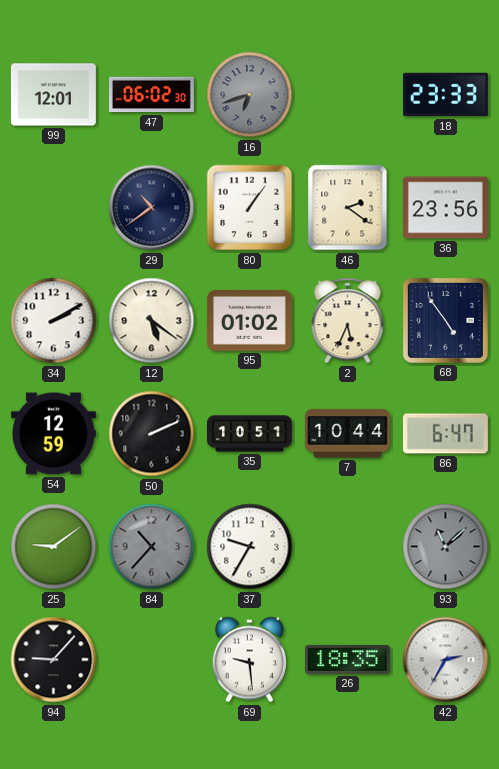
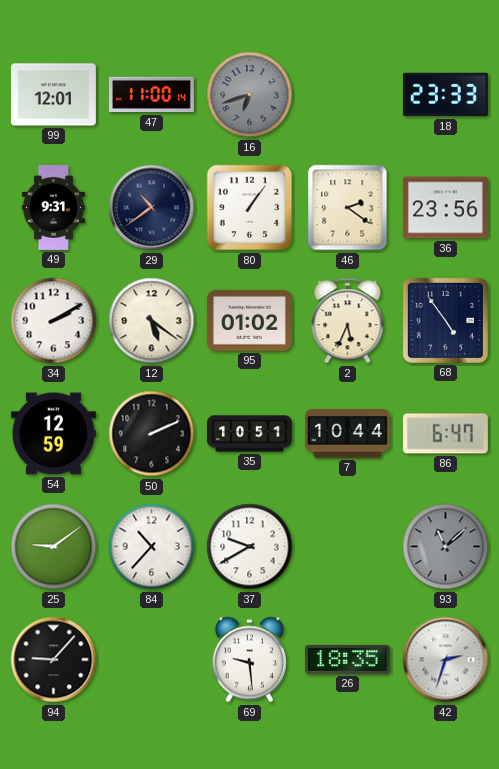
47: 06:02 -> 11:00
49: none -> 9:31
84 dial: grey -> white
37: 9:35 -> 9:40
42: 2:35 -> 2:33
